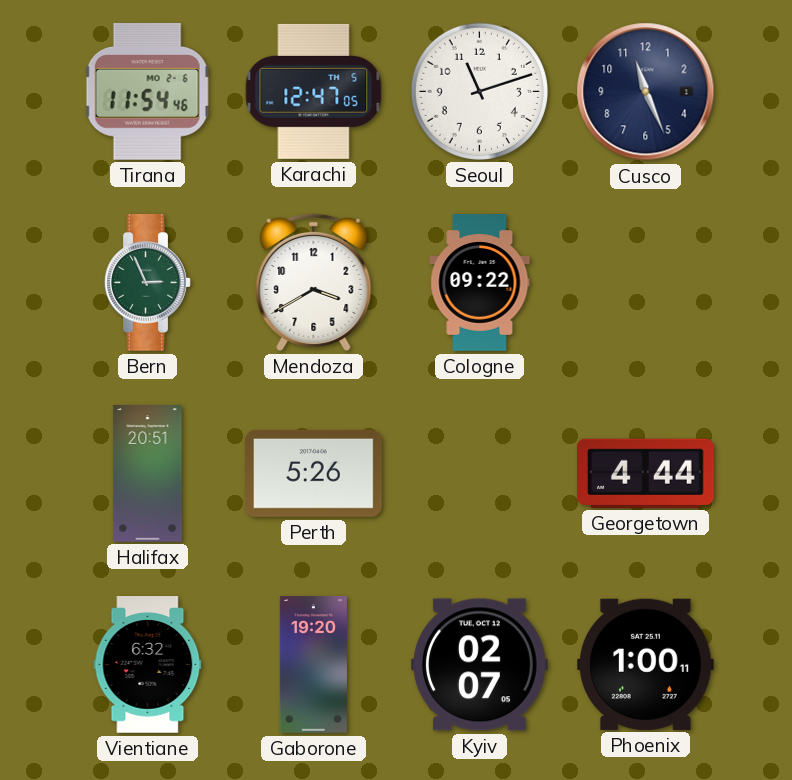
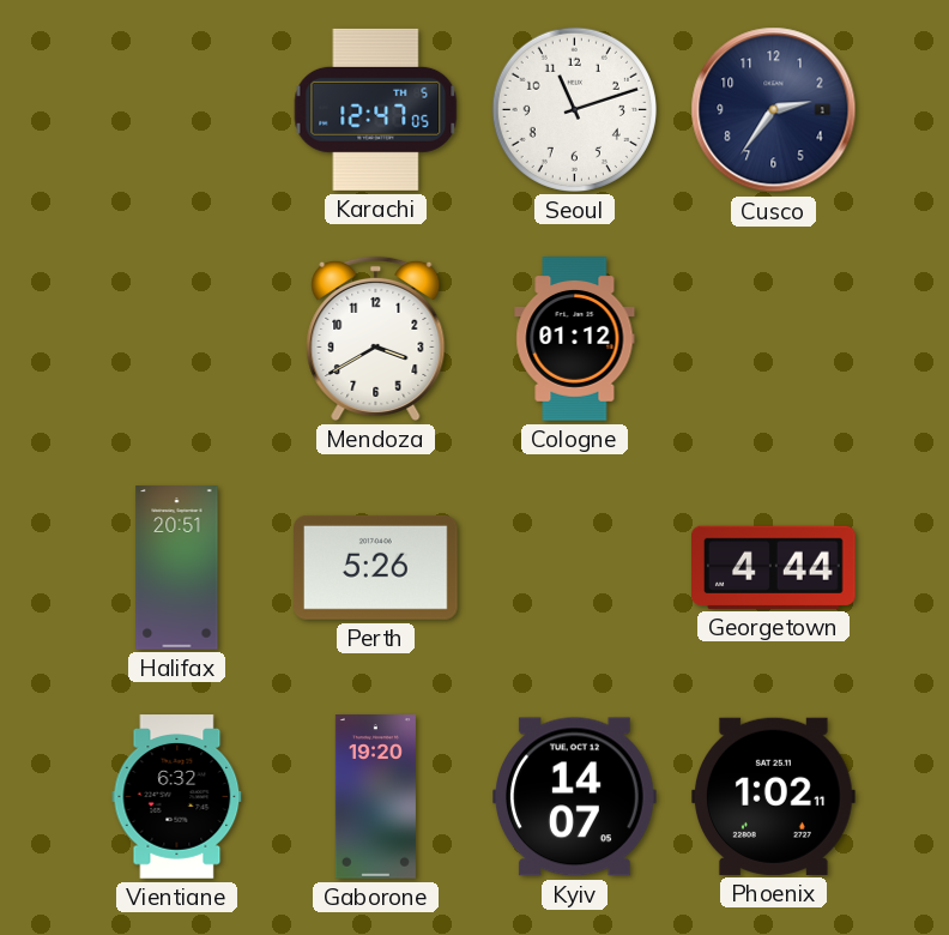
Tirana: 11:54 -> none
Cusco: 11:26 -> 2:36
Bern: 2:56 -> none
Cologne: 09:22 -> 01:12
Kyiv: 02:07 -> 14:07
Phoenix: 1:00 -> 1:02
